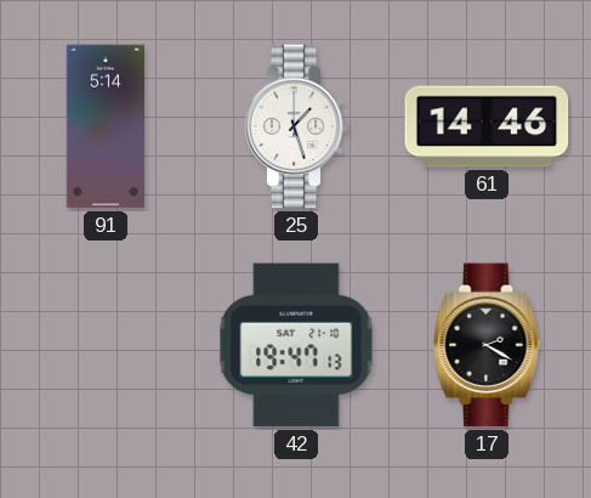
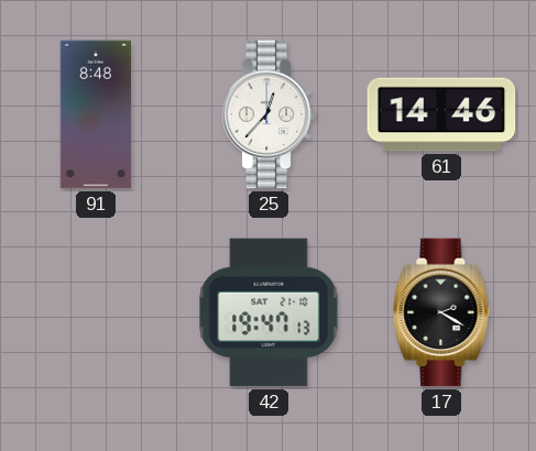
91: 5:14 -> 8:48
25: 1:27 -> 12:37
